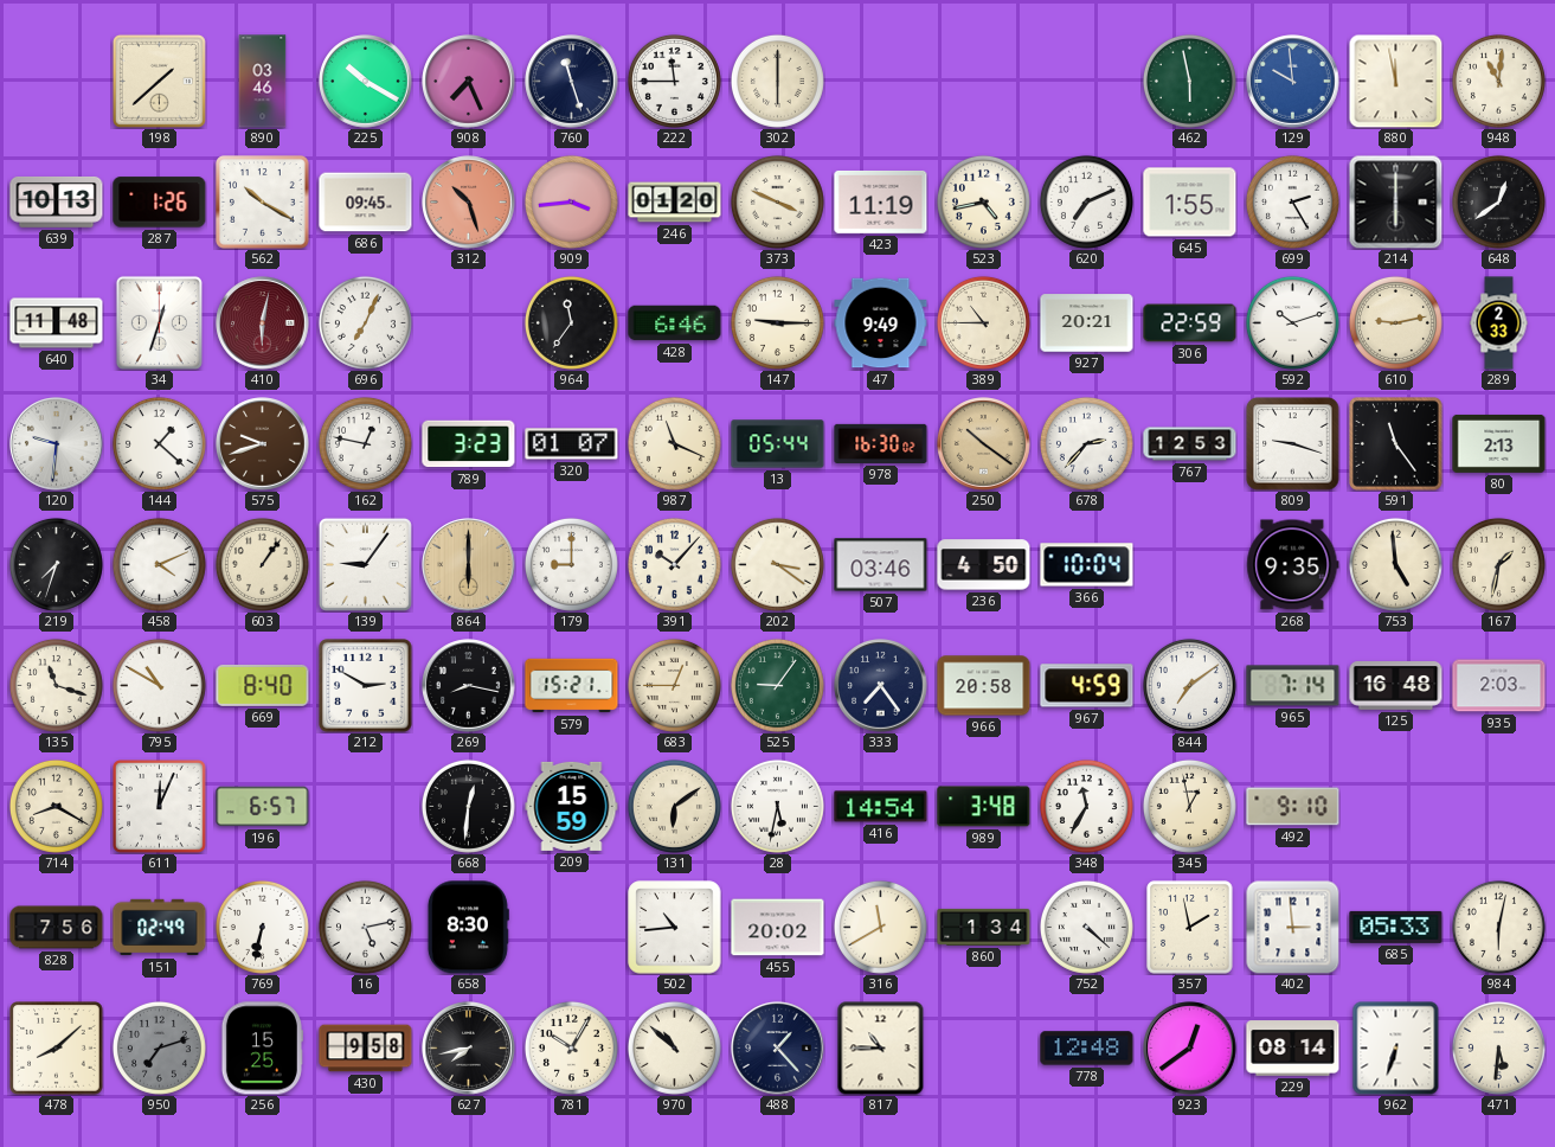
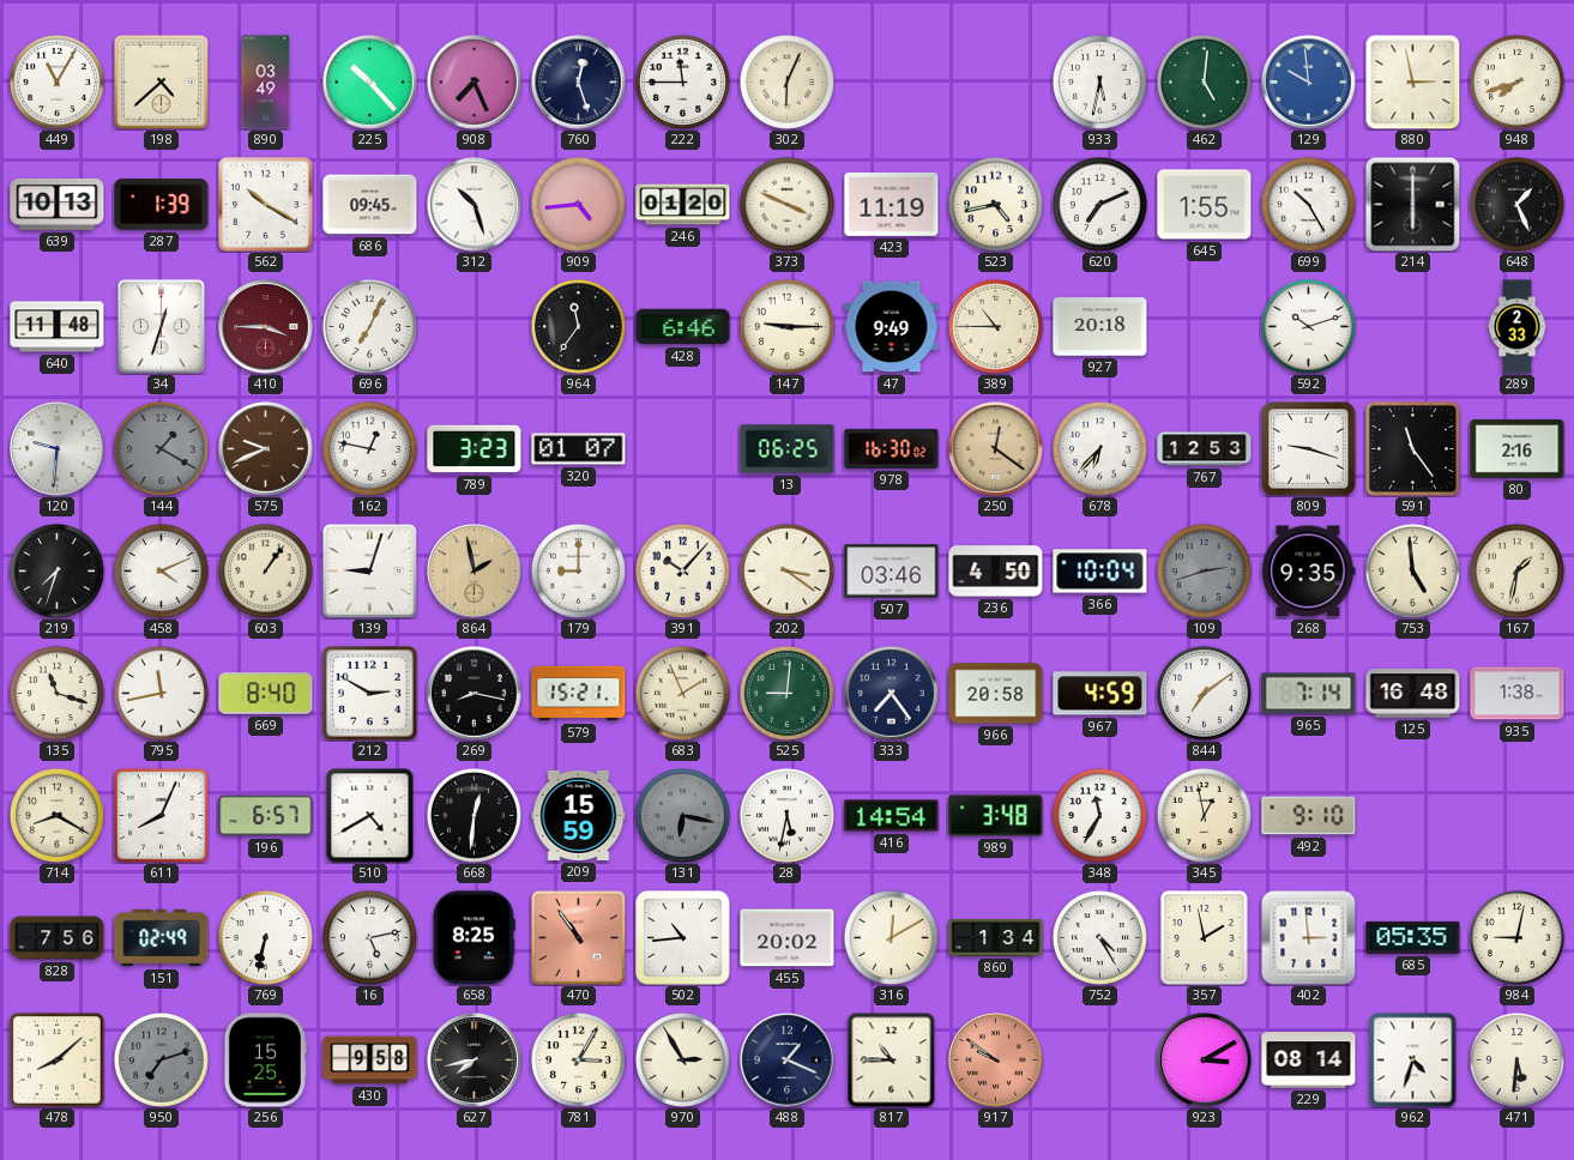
449: none -> 11:05
198: 1:38 -> 4:38
890: 03:46 -> 03:49
225: 10:20 -> 10:23
760: 11:27 -> 12:27
302: 6:00 -> 6:04
933: none -> 5:32
462: 5:58 -> 5:01
880: 11:58 -> 2:58
948: 11:01 -> 7:42
287: 1:26 -> 1:39
312 dial: salmon -> white
909: 3:44 -> 4:44
699: 2:25 -> 10:25
648: 12:39 -> 1:26
410: 6:02 -> 3:45
927: 20:21 -> 20:18
306: 22:59 -> none
610: 9:13 -> none
144: 1:22 -> 1:20
144 dial: white -> grey
575: 9:42 -> 9:41
987: 11:19 -> none
13: 05:44 -> 06:25
250: 10:21 -> 12:21
678: 2:37 -> 6:37
80: 2:13 -> 2:16
139: 9:06 -> 9:03
864: 6:00 -> 1:58
109: none -> 2:42
795: 10:50 -> 11:43
683: 12:45 -> 1:56
525: 9:06 -> 9:01
935: 2:03 -> 1:38
611: 12:04 -> 8:04
510: none -> 4:40
131: 6:09 -> 6:17
131 dial: cream -> grey
658: 8:30 -> 8:25
470: none -> 10:54
316: 11:40 -> 12:10
752: 4:22 -> 4:25
685: 05:33 -> 05:35
984: 6:02 -> 9:02
781: 10:05 -> 3:05
970: 10:52 -> 2:55
488: 1:23 -> 1:19
917: none -> 9:51
778: 12:48 -> none
923: 12:39 -> 3:10
962: 6:33 -> 4:33
